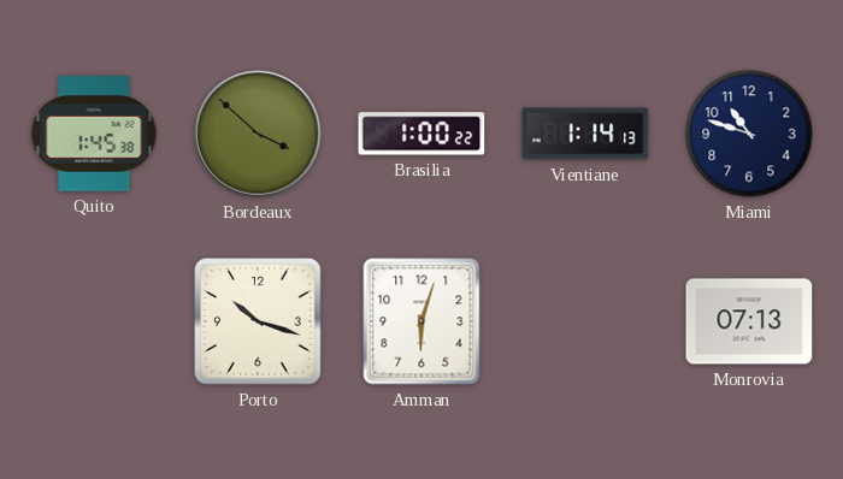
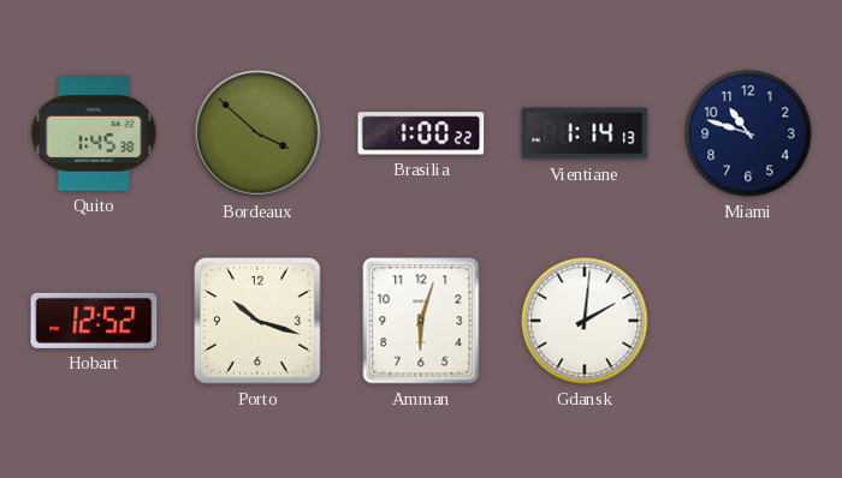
Hobart: none -> 12:52
Gdansk: none -> 2:01
Monrovia: 07:13 -> none
